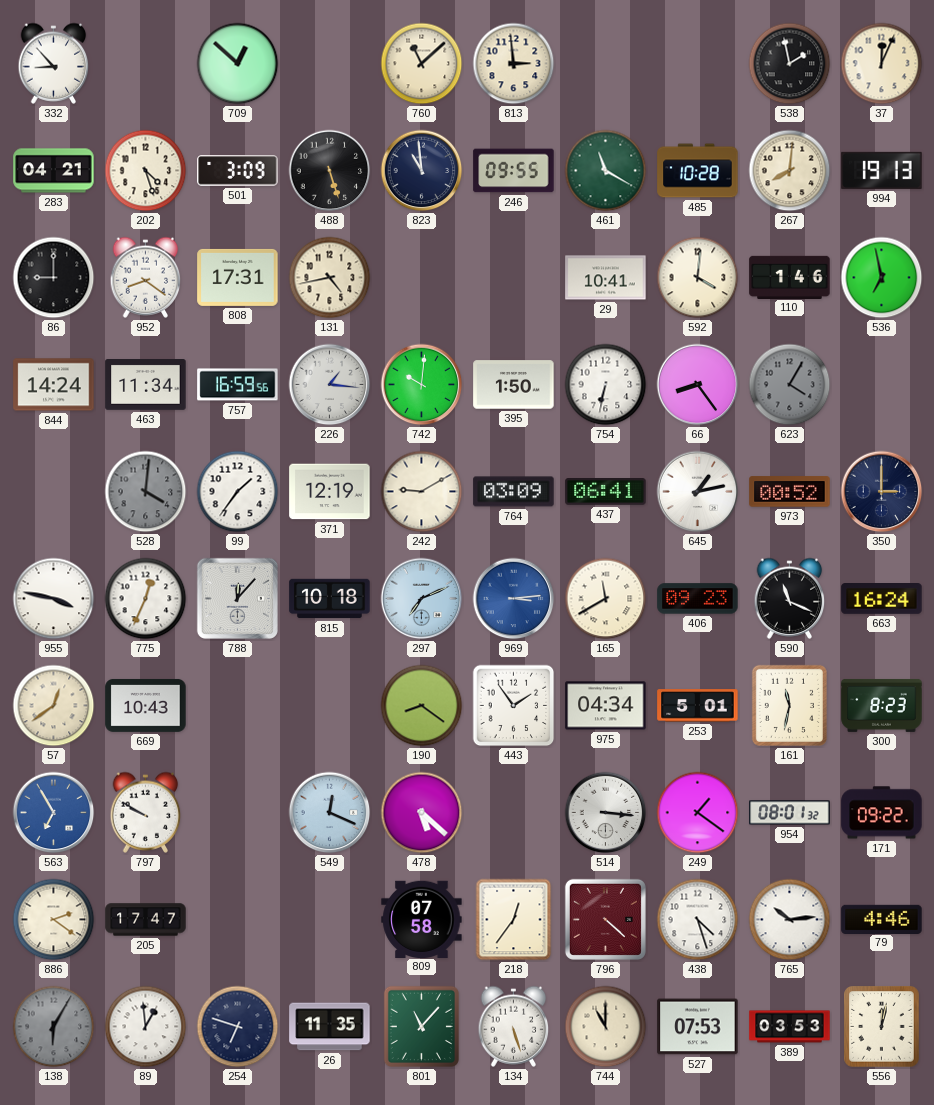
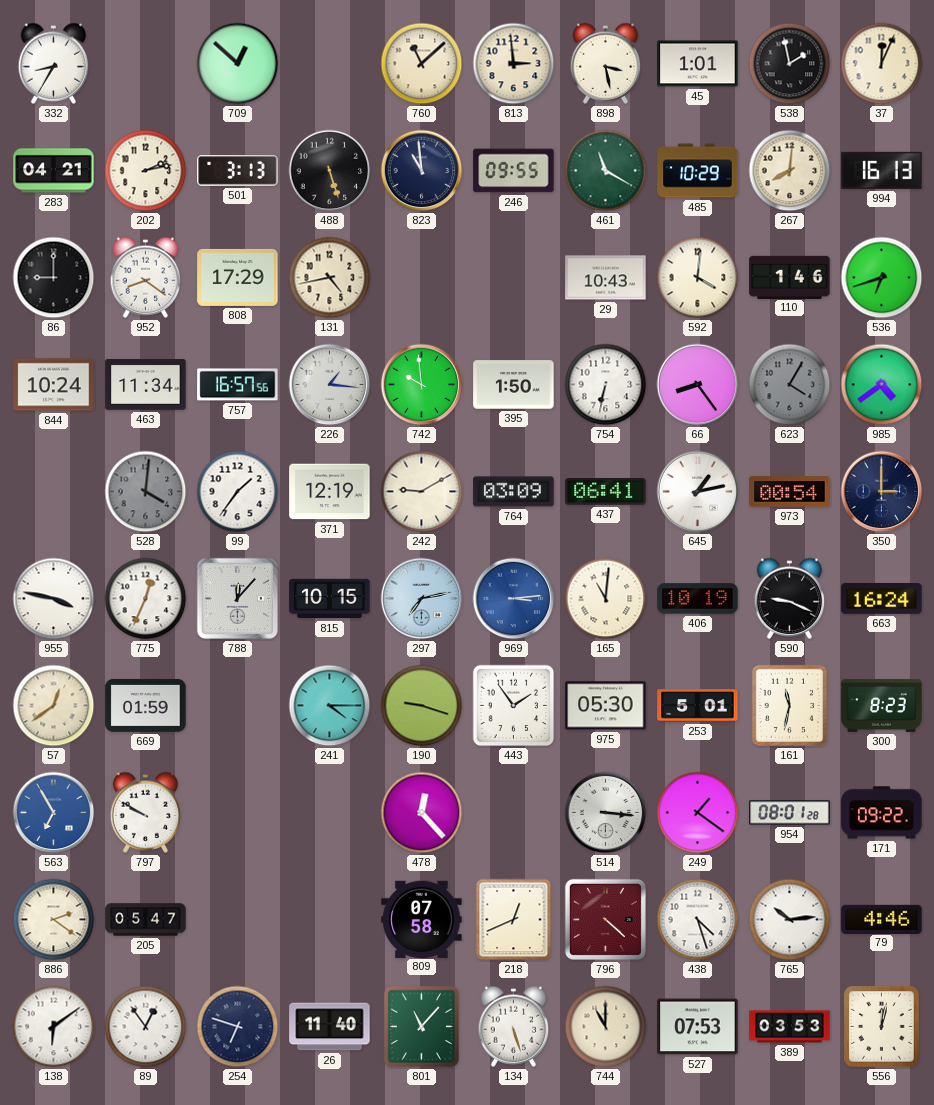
332: 8:53 -> 8:35
898: none -> 3:28
45: none -> 1:01
202: 4:27 -> 2:13
501: 3:09 -> 3:13
485: 10:28 -> 10:29
994: 19:13 -> 16:13
808: 17:31 -> 17:29
29: 10:41 -> 10:43
536: 6:58 -> 6:42
844: 14:24 -> 10:24
757: 16:59 -> 16:57
742: 10:01 -> 9:59
985: none -> 4:39
973: 00:52 -> 00:54
815: 10:18 -> 10:15
297: 7:11 -> 7:13
165: 11:40 -> 11:01
406: 09:23 -> 10:19
590: 11:19 -> 9:19
669: 10:43 -> 01:59
241: none -> 4:15
190: 8:21 -> 9:18
975: 04:34 -> 05:30
549: 12:19 -> none
478: 5:22 -> 12:23
954: 08:01:32 -> 08:01:28
205: 17:47 -> 05:47
218: 12:36 -> 12:41
138: 6:05 -> 6:09
138 dial: grey -> white
89: 12:59 -> 12:54
26: 11:35 -> 11:40
